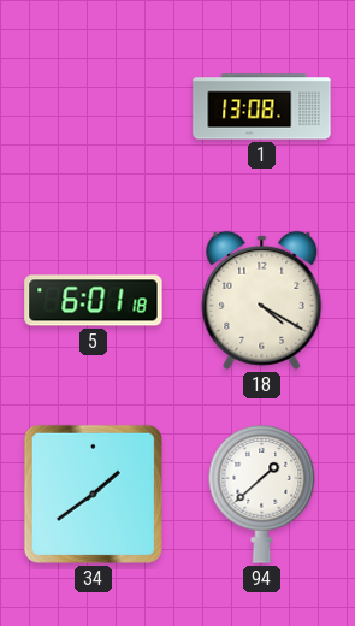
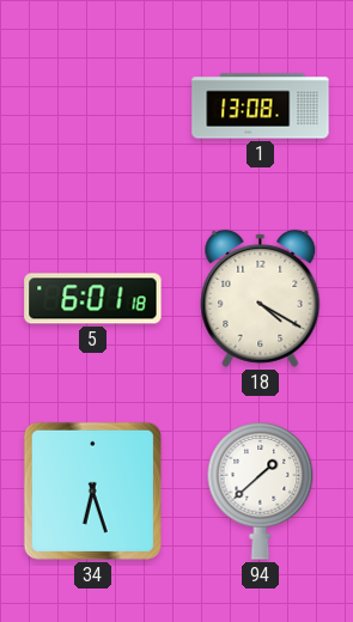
34: 1:39 -> 6:27
